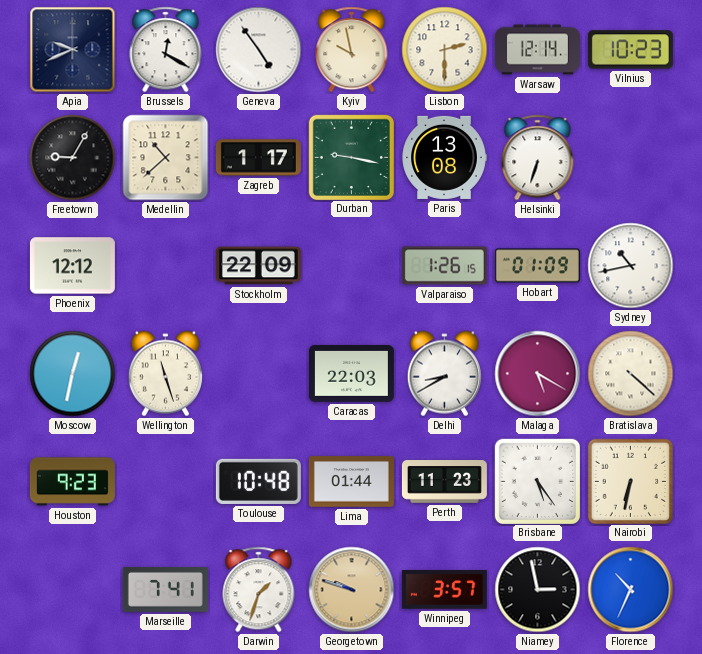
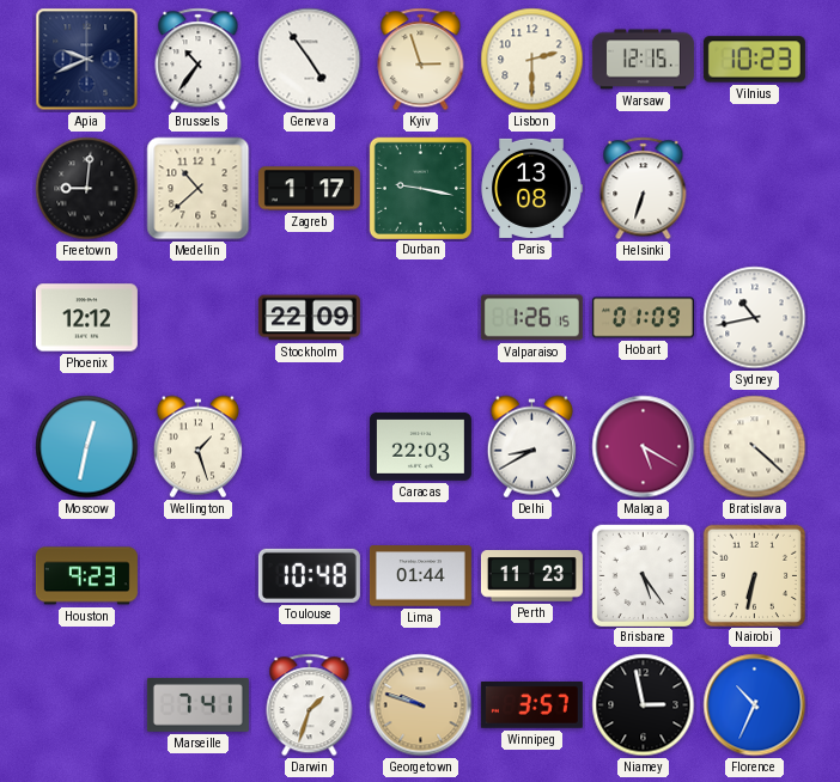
Brussels: 12:20 -> 10:36
Kyiv: 9:58 -> 2:57
Warsaw: 12:14 -> 12:15
Freetown: 9:05 -> 9:01
Wellington: 11:27 -> 1:27
